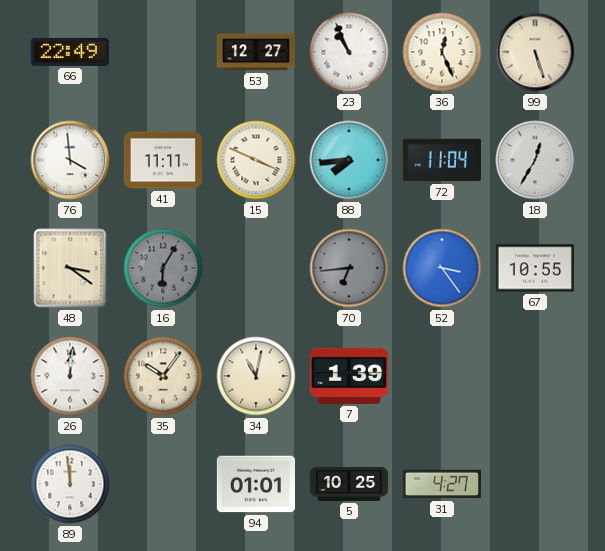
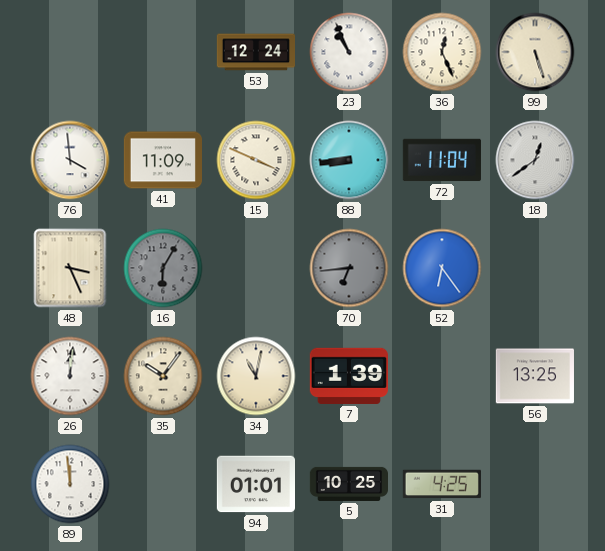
66: 22:49 -> none
53: 12:27 -> 12:24
41: 11:11 -> 11:09
88: 7:44 -> 8:44
18: 12:35 -> 12:39
48: 3:21 -> 3:26
52: 3:24 -> 6:24
67: 10:55 -> none
56: none -> 13:25
31: 4:27 -> 4:25
